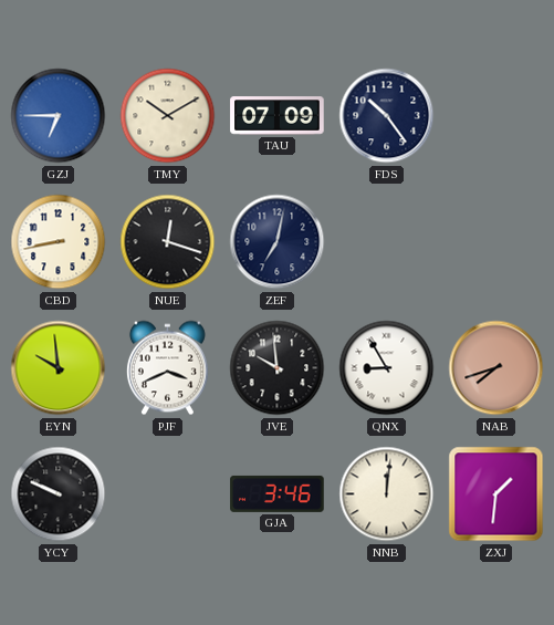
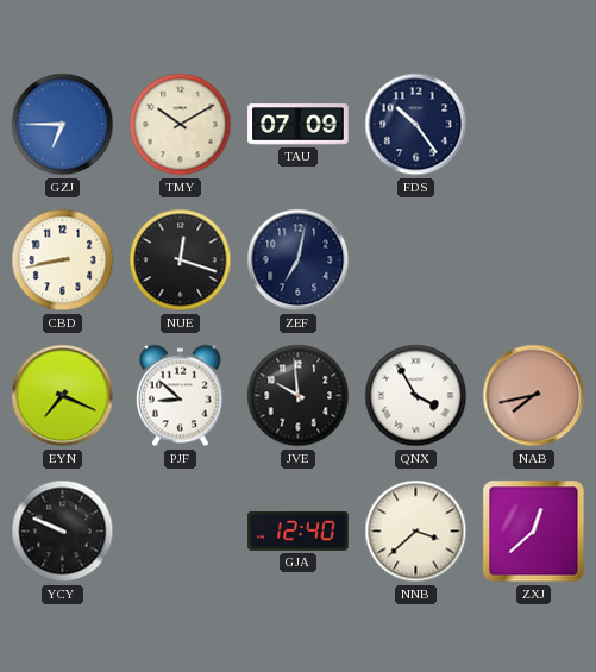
EYN: 9:59 -> 7:19
PJF: 3:41 -> 8:52
QNX: 8:55 -> 3:55
NAB: 7:42 -> 7:43
GJA: 3:46 -> 12:40
NNB: 12:01 -> 3:38
ZXJ: 1:31 -> 12:38
